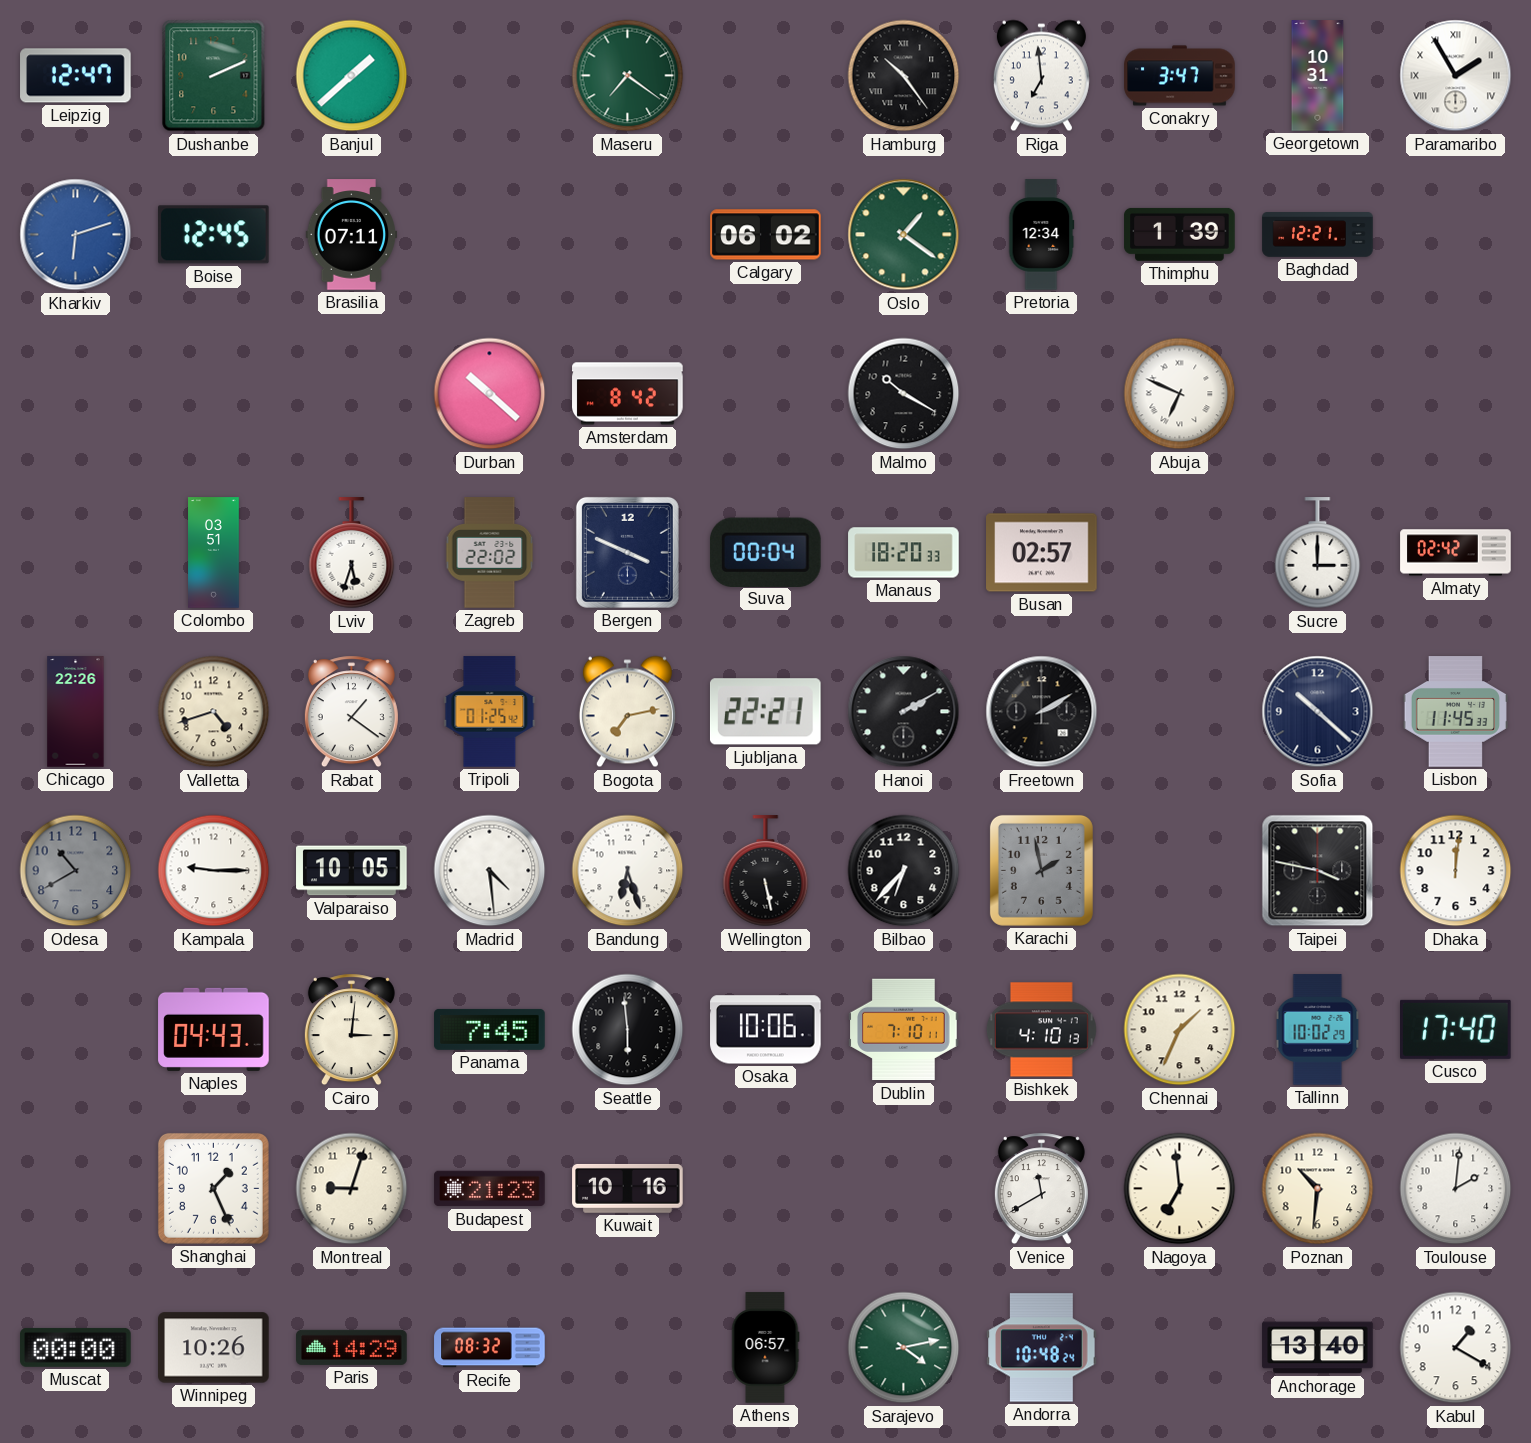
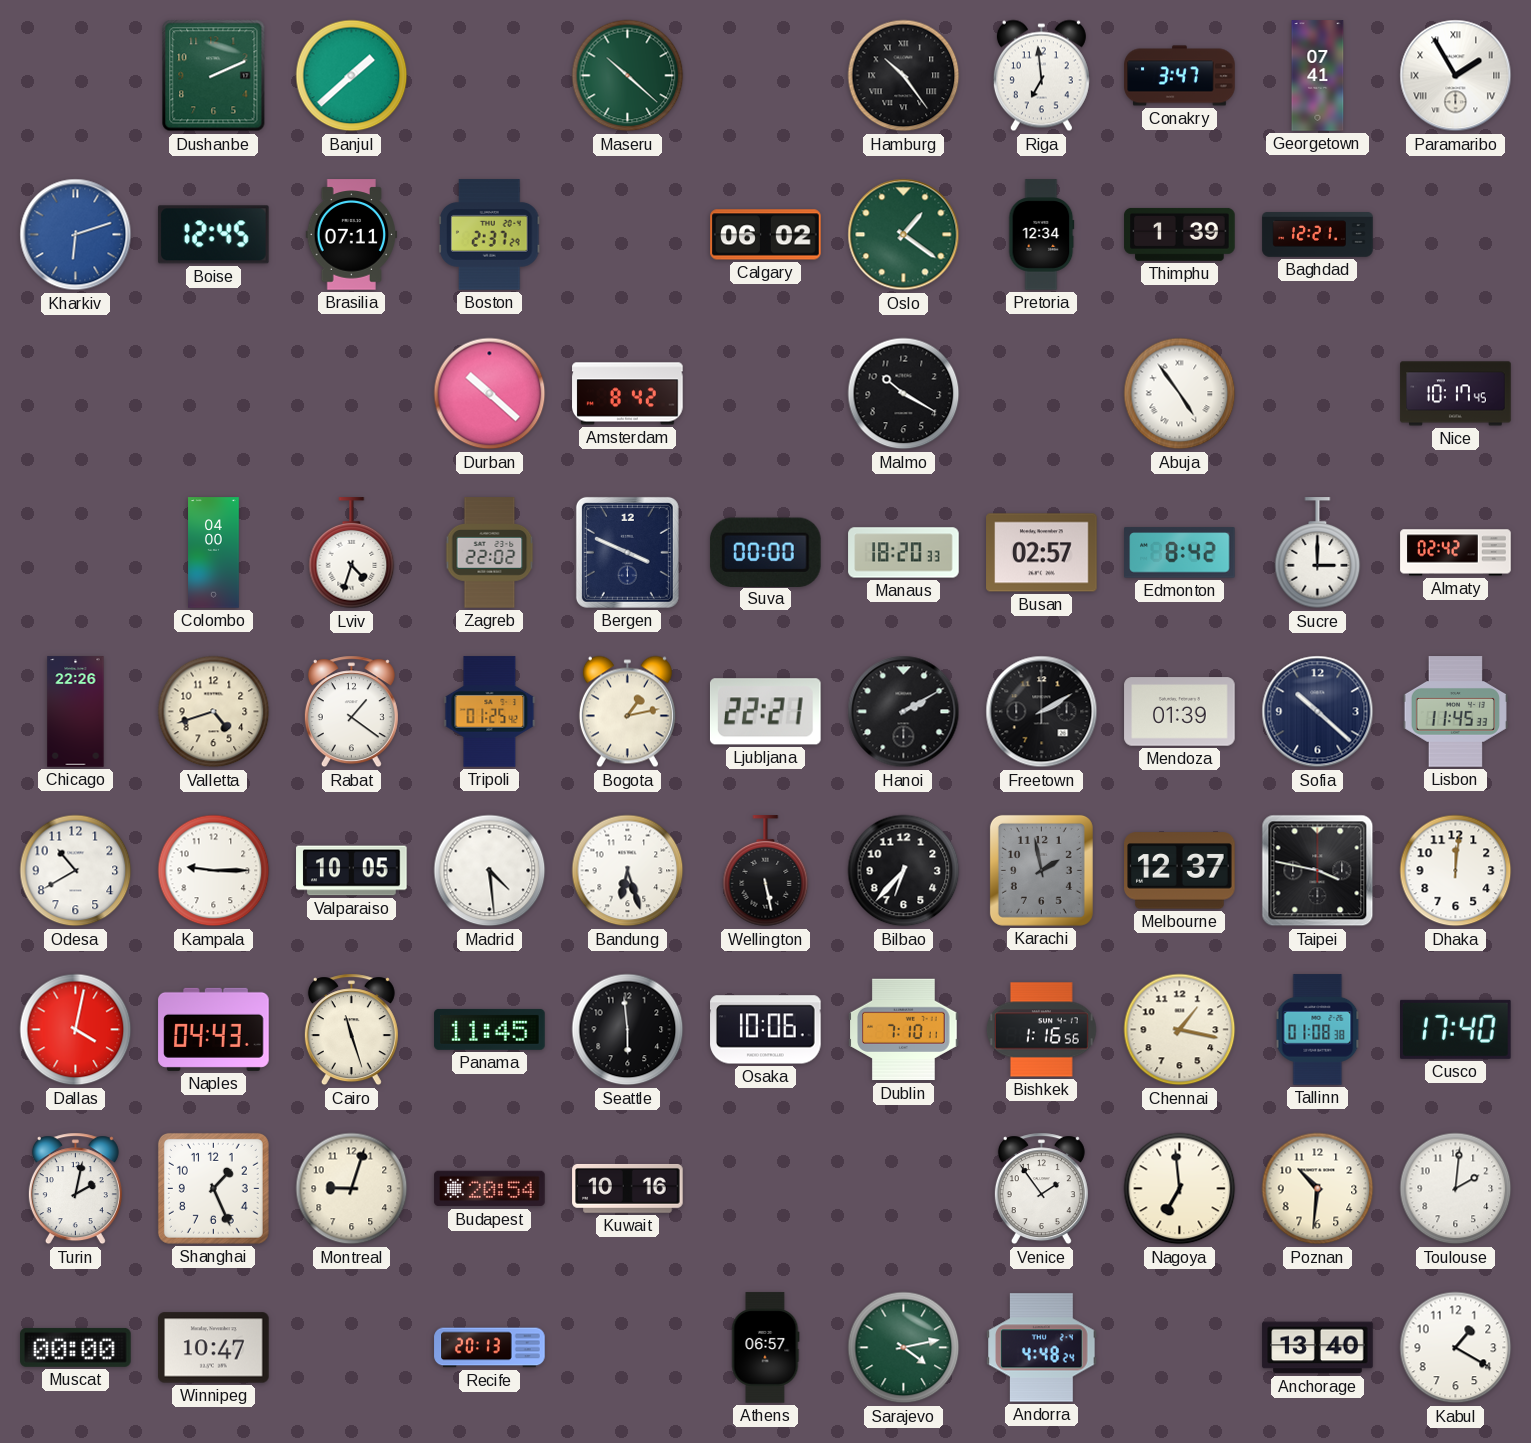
Leipzig: 12:47 -> none
Maseru: 7:21 -> 10:22
Georgetown: 10:31 -> 07:41
Boston: none -> 2:37
Abuja: 6:49 -> 4:54
Nice: none -> 10:17
Colombo: 03:51 -> 04:00
Lviv: 5:33 -> 4:33
Suva: 00:04 -> 00:00
Edmonton: none -> 8:42
Bogota: 7:13 -> 1:13
Mendoza: none -> 01:39
Odesa dial: grey -> white
Melbourne: none -> 12:37
Dallas: none -> 4:02
Cairo: 3:01 -> 11:27
Panama: 7:45 -> 11:45
Bishkek: 4:10 -> 1:16
Chennai: 1:34 -> 1:17
Tallinn: 10:02 -> 01:08
Turin: none -> 2:02
Budapest: 21:23 -> 20:54
Venice: 11:40 -> 1:54
Winnipeg: 10:26 -> 10:47
Paris: 14:29 -> none
Recife: 08:32 -> 20:13
Andorra: 10:48 -> 4:48
